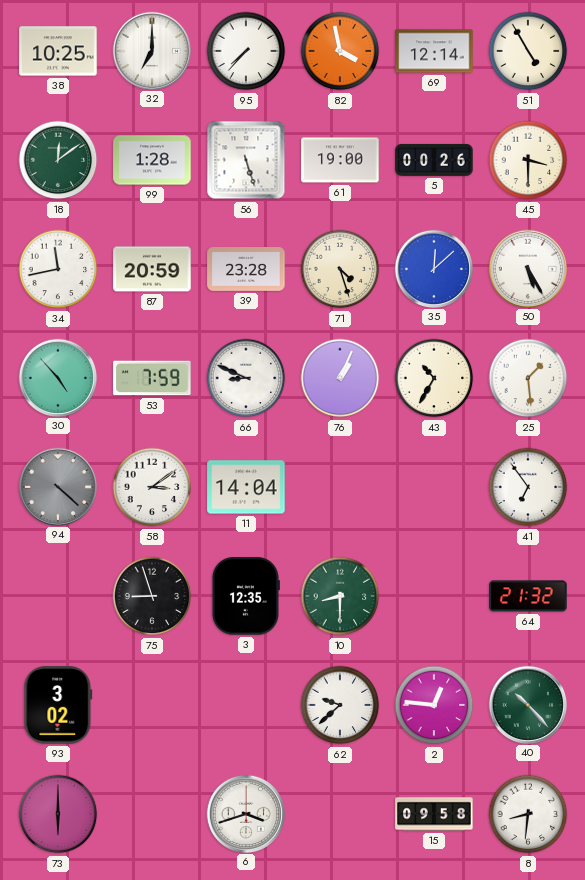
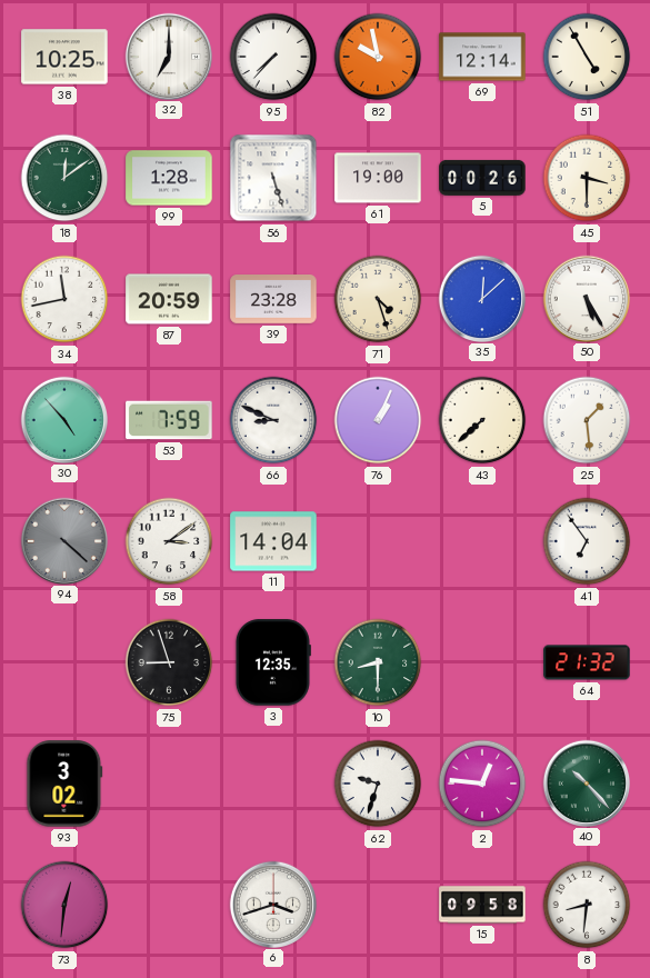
82: 3:58 -> 9:58
43: 10:35 -> 7:38
62: 9:38 -> 9:33
73: 6:00 -> 12:31
